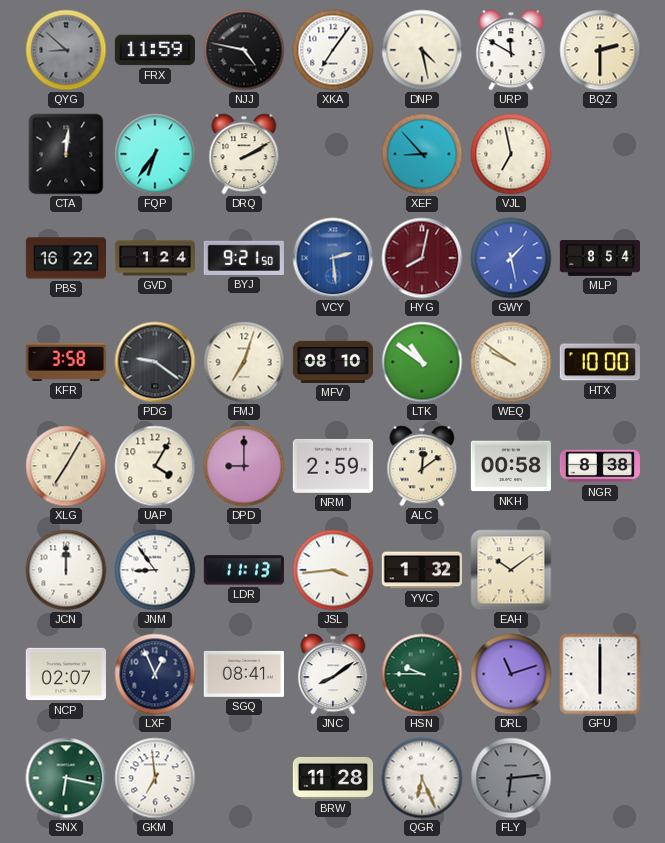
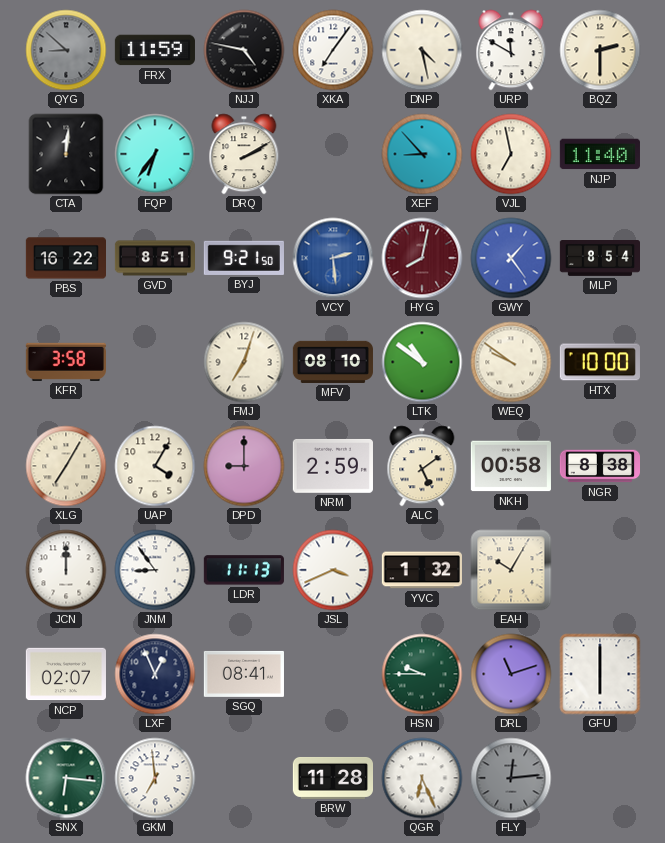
NJP: none -> 11:40
GVD: 1:24 -> 8:51
GWY: 1:28 -> 1:24
PDG: 9:21 -> none
ALC: 12:09 -> 5:09
JSL: 3:44 -> 3:41
EAH: 10:09 -> 10:05
JNC: 8:09 -> none
SNX: 6:17 -> 6:16
FLY: 6:14 -> 12:14
